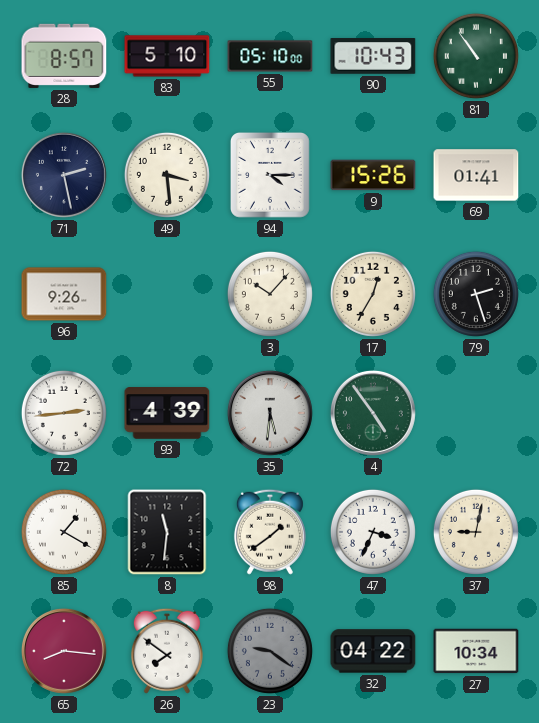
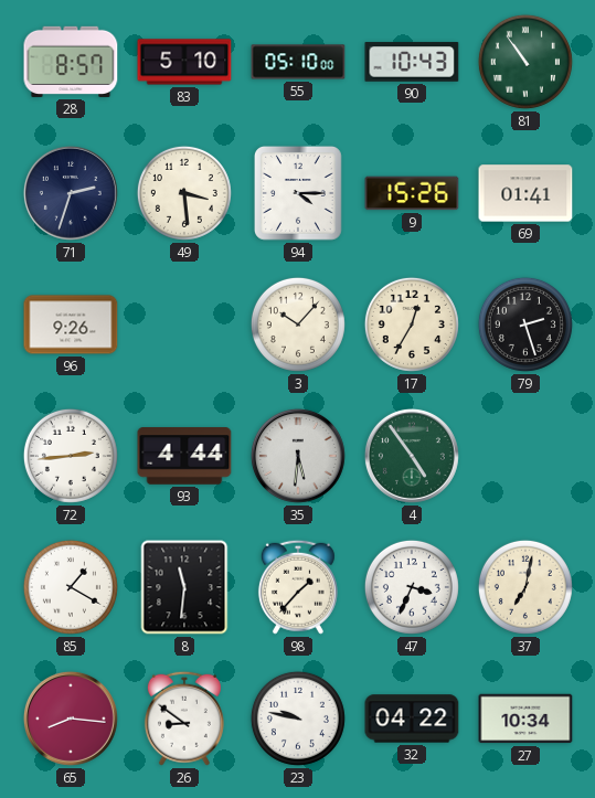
71: 2:28 -> 2:33
93: 4:39 -> 4:44
98: 1:39 -> 1:37
37: 9:02 -> 7:02
26: 7:51 -> 8:51
23: 9:21 -> 9:47
23 dial: grey -> white
